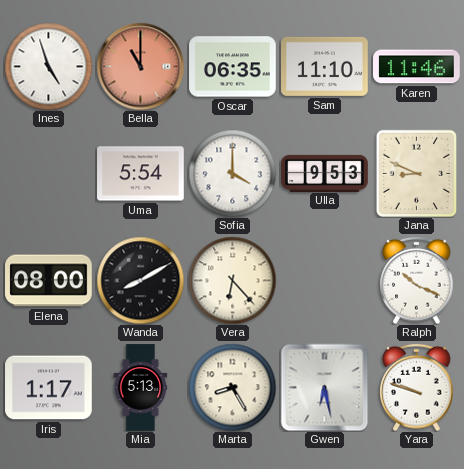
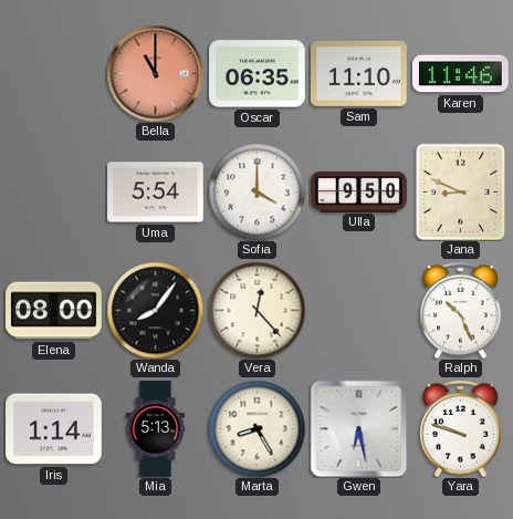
Ines: 4:57 -> none
Ulla: 9:53 -> 9:50
Wanda: 8:10 -> 8:06
Vera: 6:23 -> 12:23
Ralph: 10:19 -> 10:26
Iris: 1:17 -> 1:14
